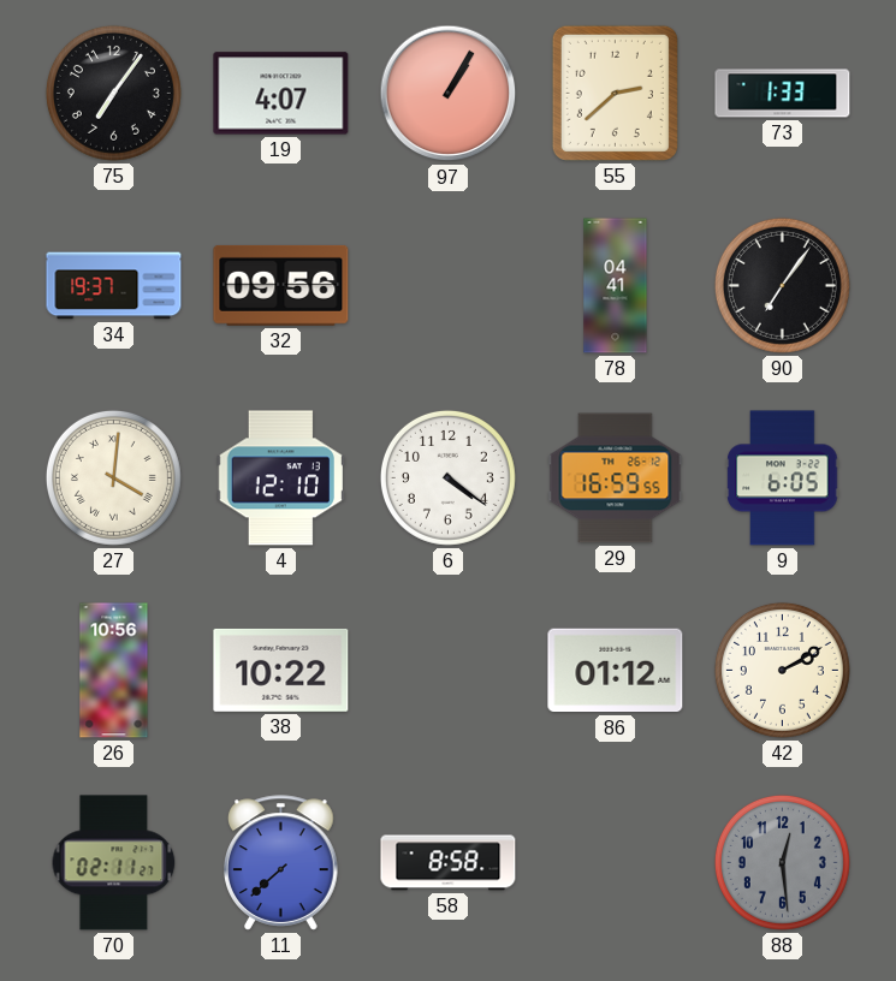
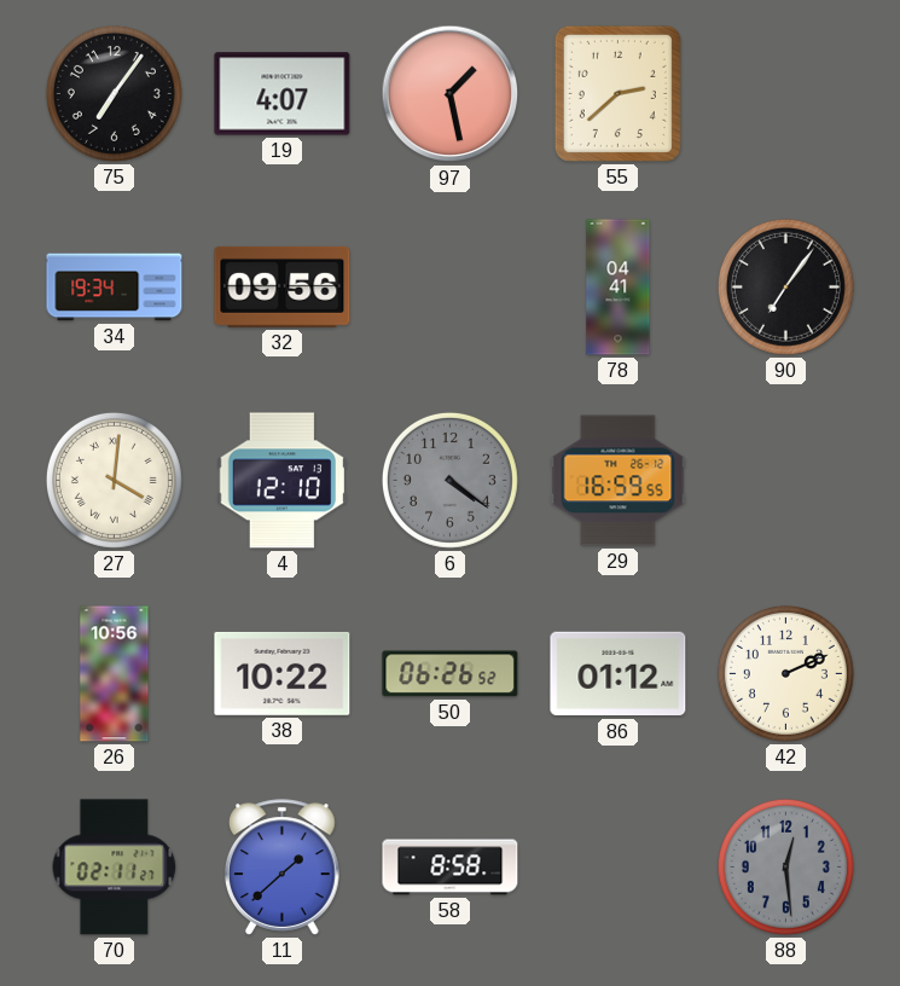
97: 1:05 -> 1:28
73: 1:33 -> none
34: 19:37 -> 19:34
6 dial: white -> grey
9: 6:05 -> none
50: none -> 06:26
42: 2:10 -> 2:11
11: 7:38 -> 1:38
